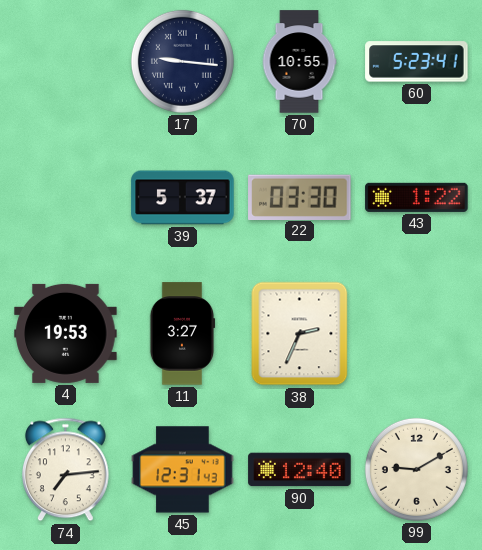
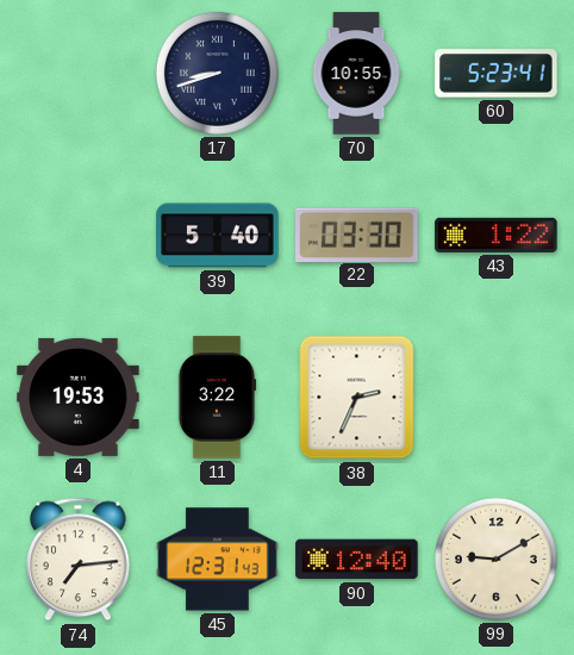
17: 9:16 -> 8:42
39: 5:37 -> 5:40
11: 3:27 -> 3:22
